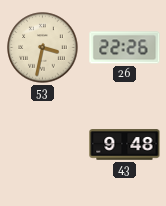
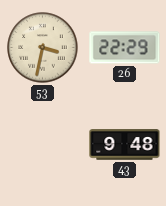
26: 22:26 -> 22:29
